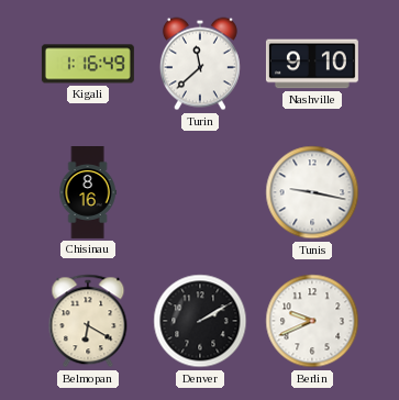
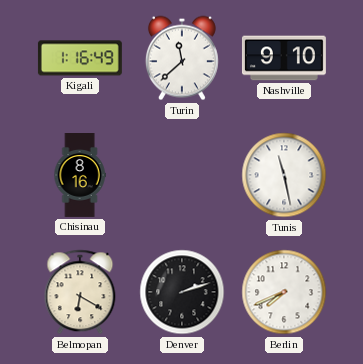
Tunis: 9:17 -> 11:28
Denver: 2:10 -> 2:12
Berlin: 9:41 -> 7:41
